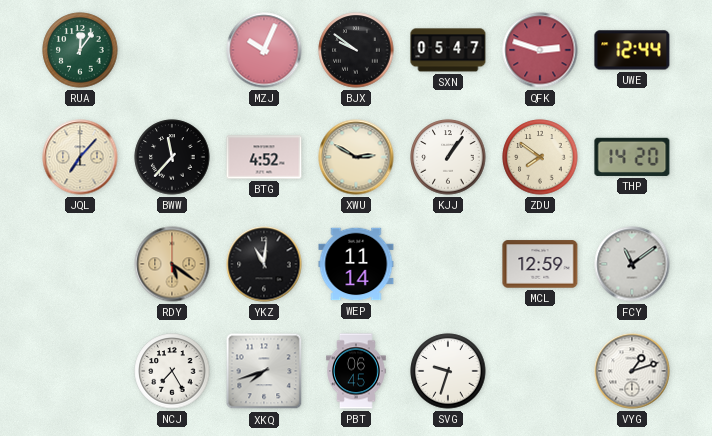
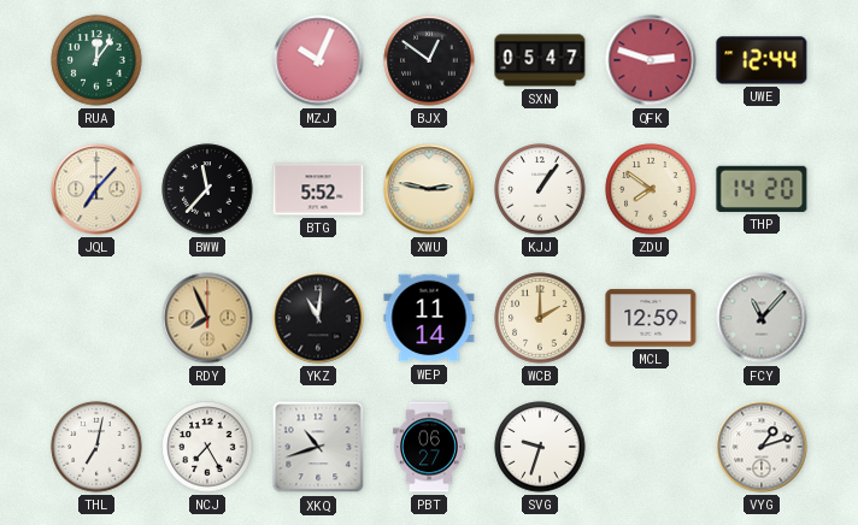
BJX: 9:51 -> 12:51
BTG: 4:52 -> 5:52
XWU: 2:50 -> 2:47
RDY: 5:21 -> 7:56
WCB: none -> 2:00
FCY: 11:09 -> 11:07
THL: none -> 7:02
XKQ: 7:42 -> 10:42
PBT: 06:45 -> 06:27
